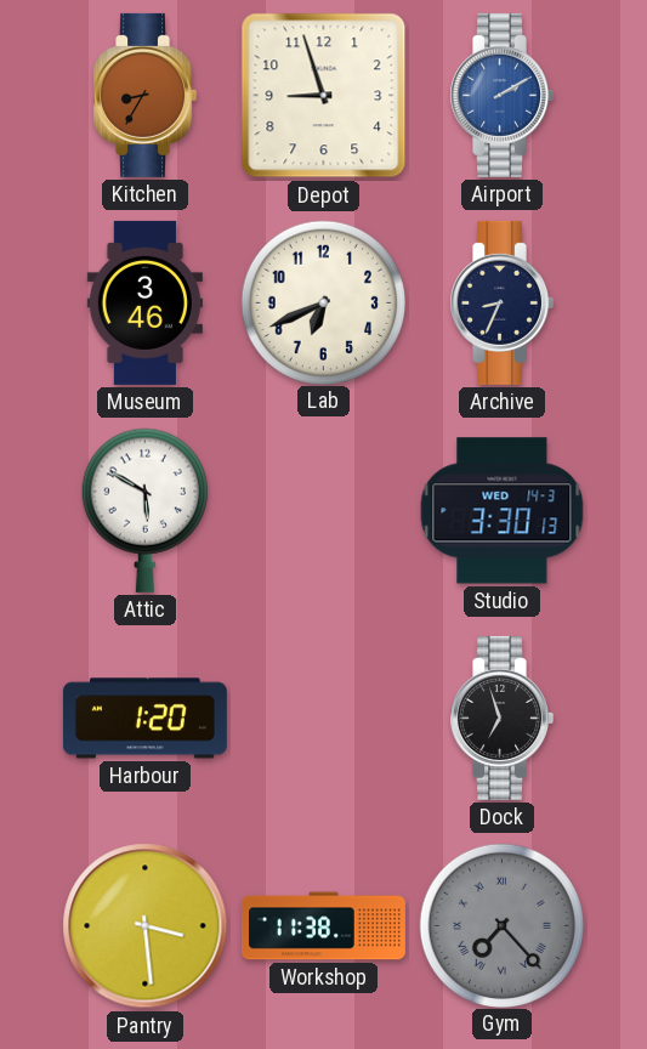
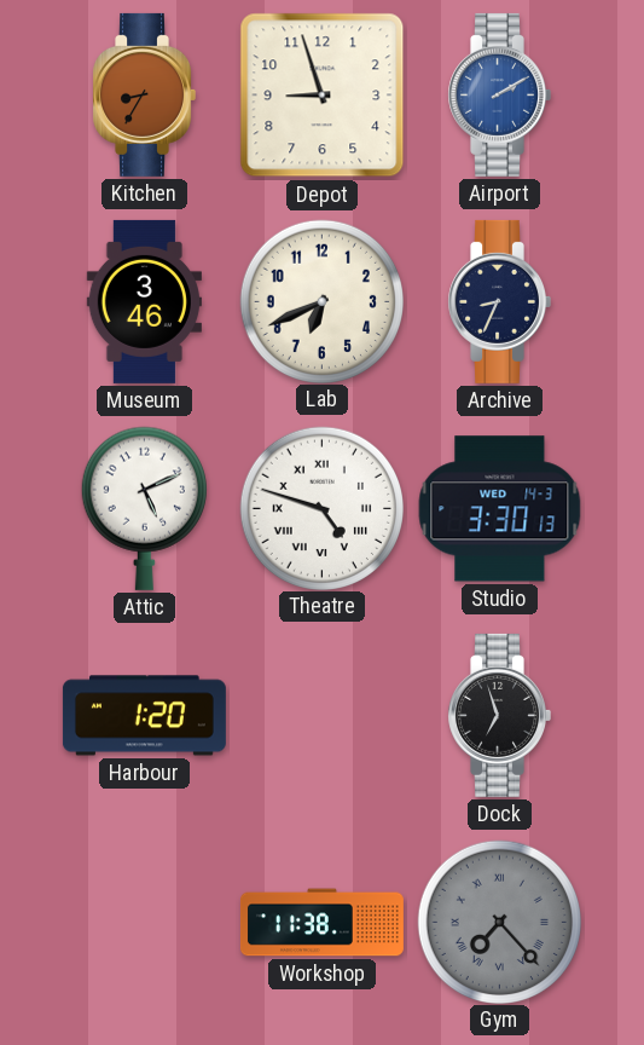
Attic: 5:50 -> 5:11
Theatre: none -> 4:48
Pantry: 3:29 -> none
